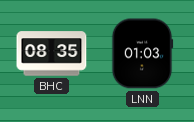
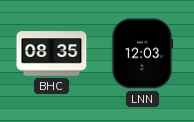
LNN: 01:03 -> 12:03
